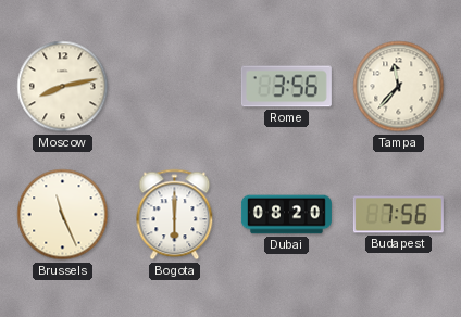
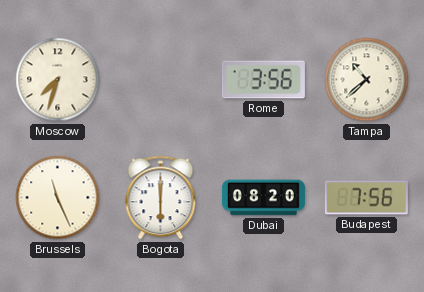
Moscow: 8:13 -> 7:33
Tampa: 11:37 -> 10:38
